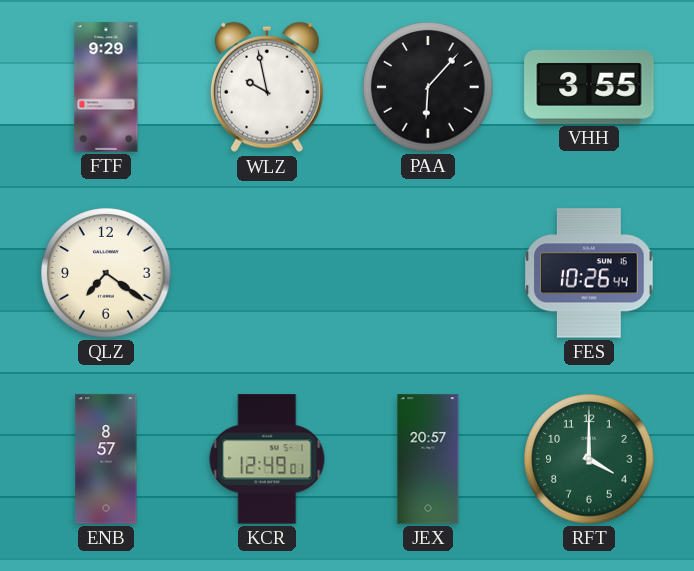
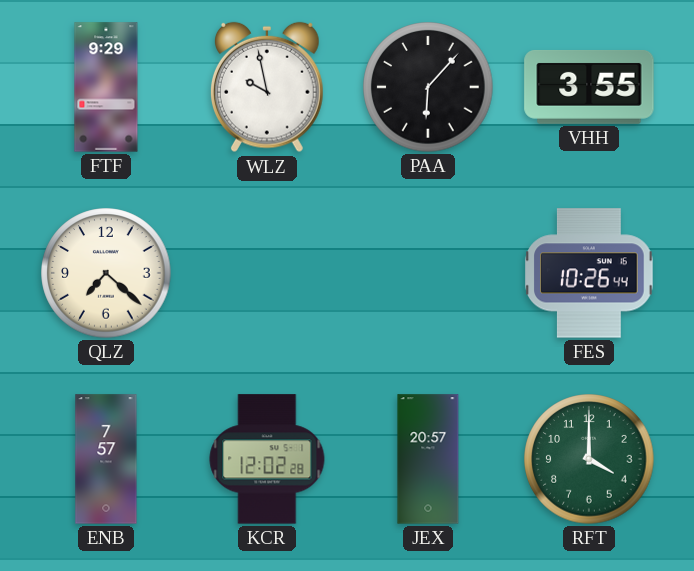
QLZ: 7:21 -> 7:22
ENB: 8:57 -> 7:57
KCR: 12:49 -> 12:02
